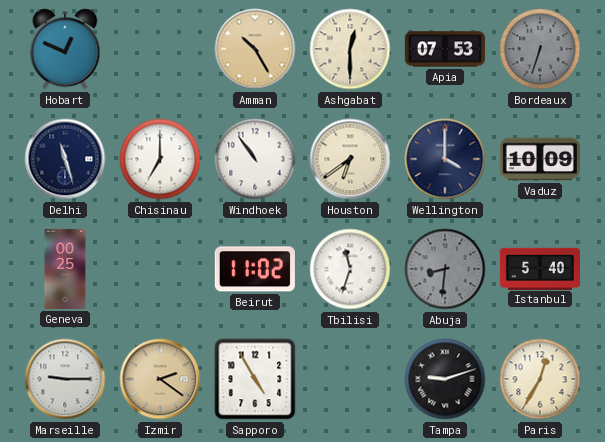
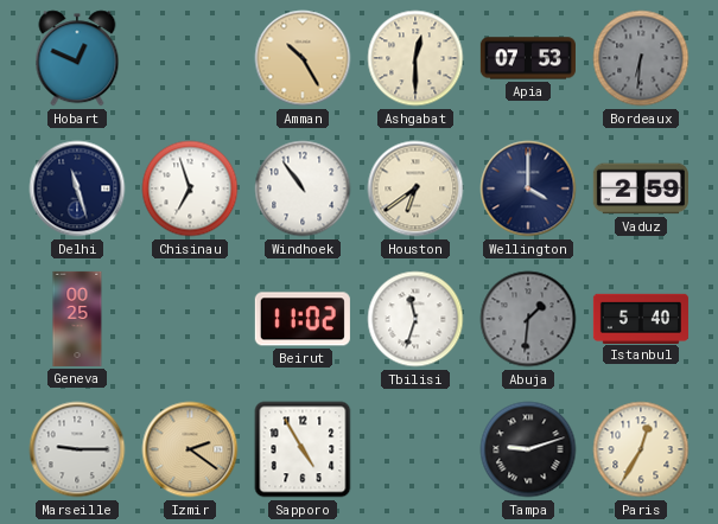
Bordeaux: 6:33 -> 6:31
Chisinau: 7:00 -> 6:57
Vaduz: 10:09 -> 2:59
Abuja: 8:31 -> 1:31
